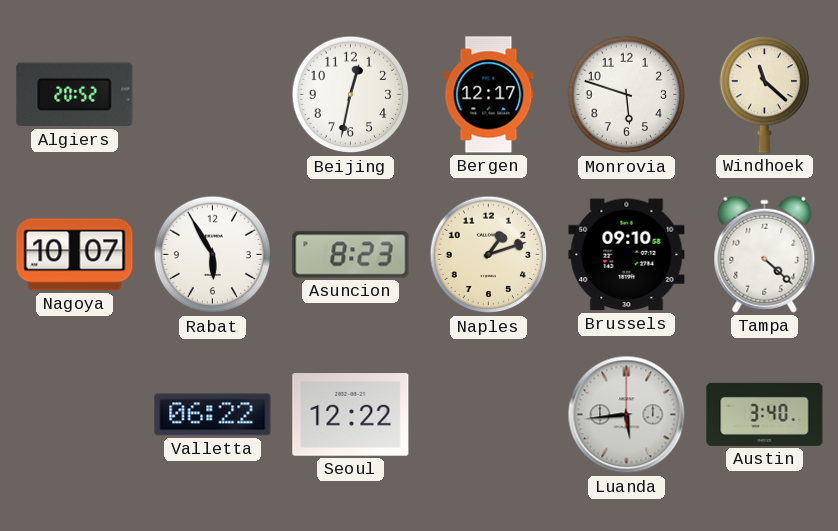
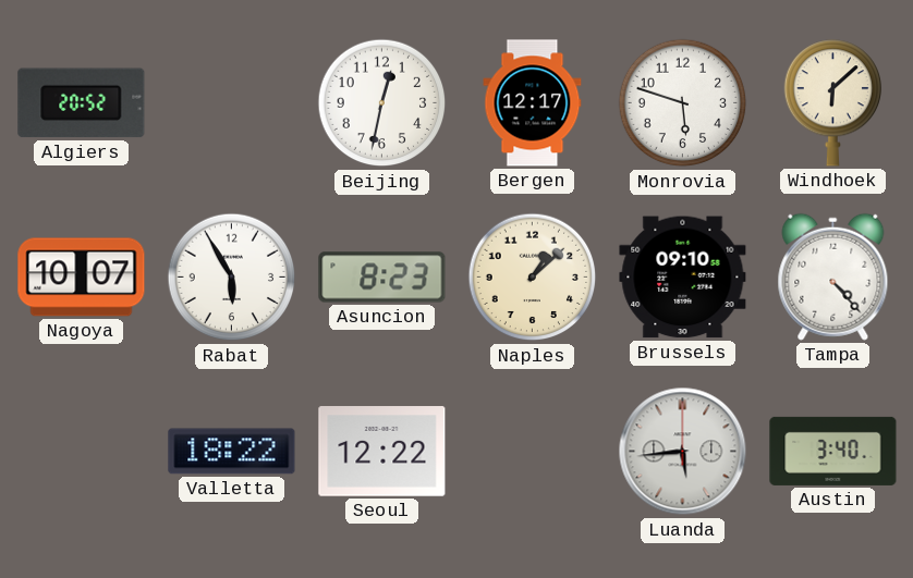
Windhoek: 11:22 -> 6:08
Naples: 1:12 -> 1:08
Tampa: 4:22 -> 4:23
Valletta: 06:22 -> 18:22
